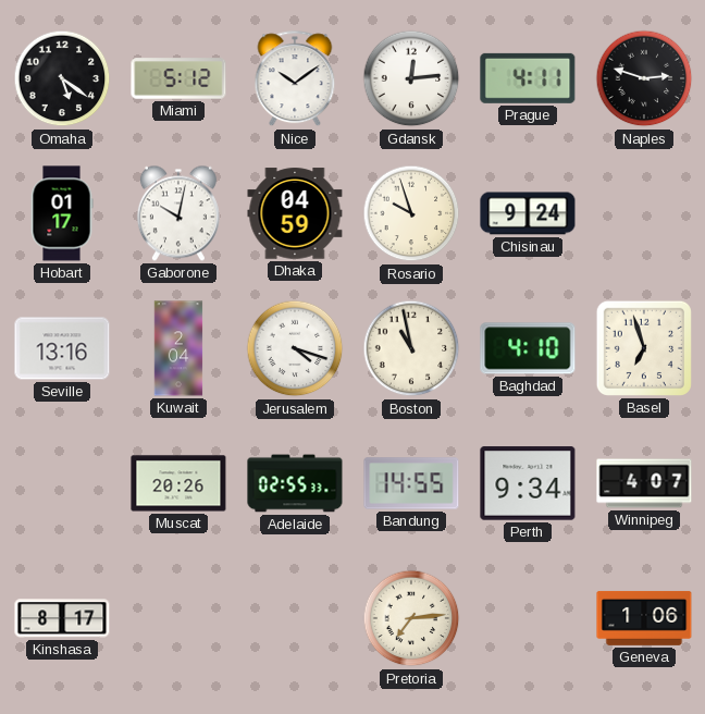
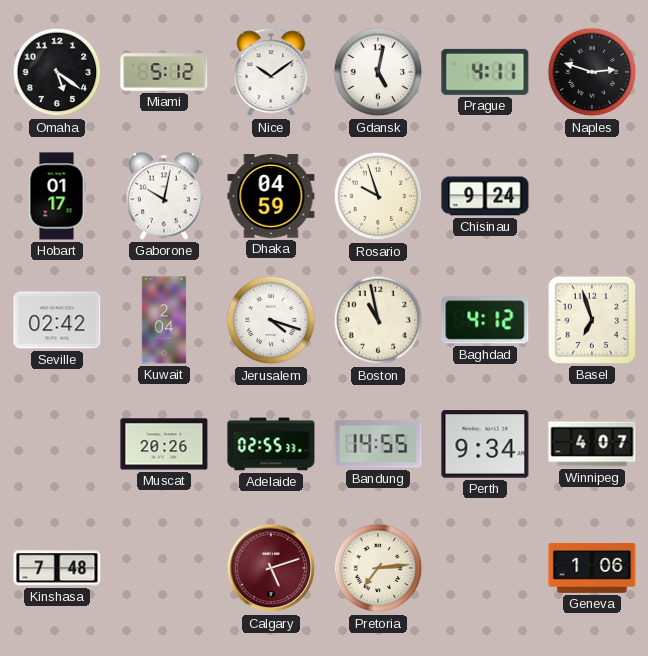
Gdansk: 12:14 -> 5:02
Seville: 13:16 -> 02:42
Baghdad: 4:10 -> 4:12
Kinshasa: 8:17 -> 7:48
Calgary: none -> 5:12
